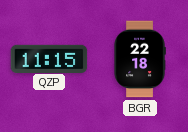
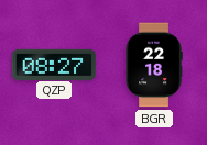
QZP: 11:15 -> 08:27
